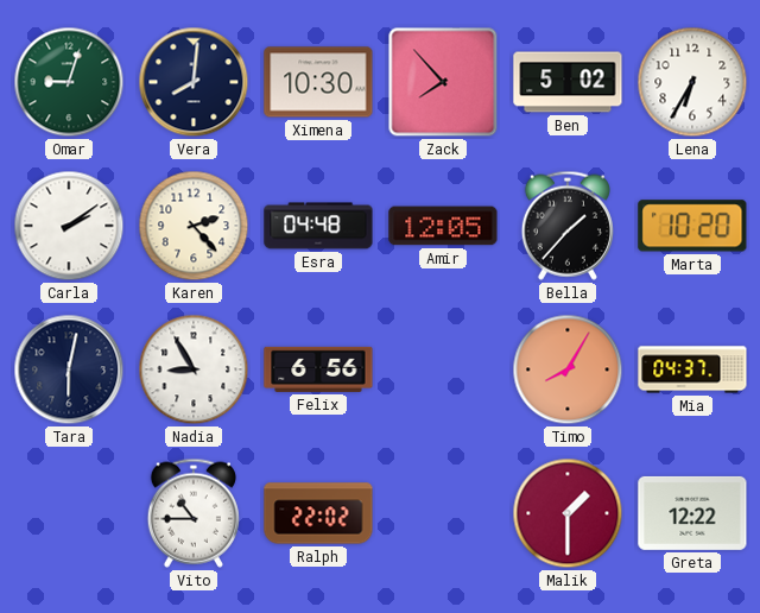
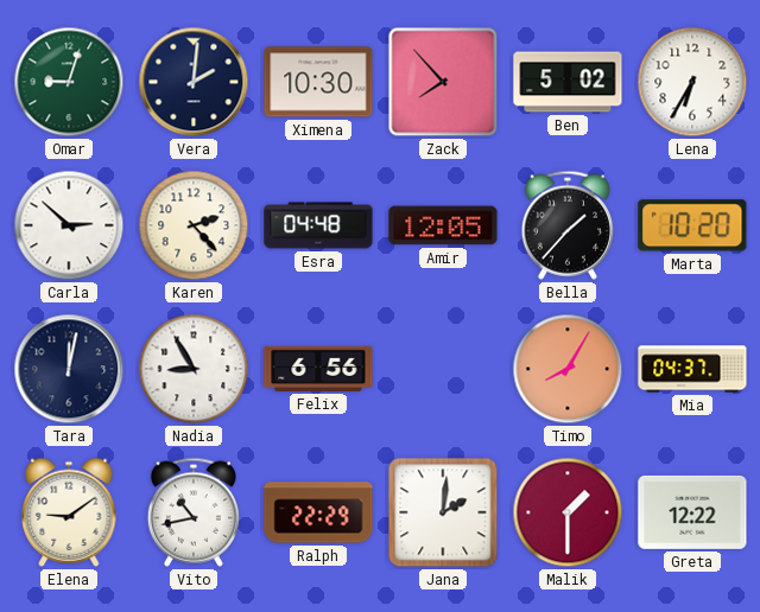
Vera: 8:01 -> 2:01
Carla: 2:09 -> 2:52
Tara: 6:02 -> 12:02
Elena: none -> 9:09
Vito: 10:45 -> 10:43
Ralph: 22:02 -> 22:29
Jana: none -> 2:01
